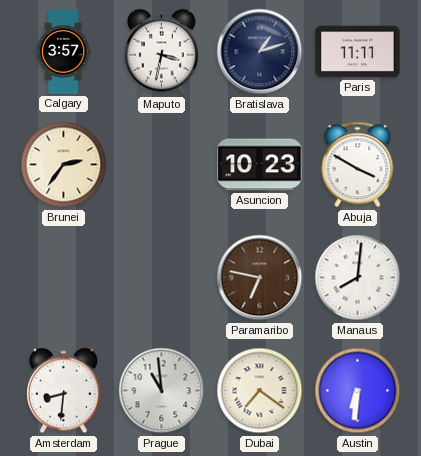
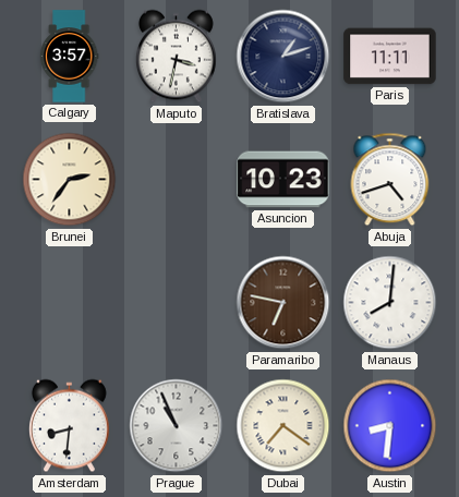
Abuja: 3:50 -> 4:42
Prague: 10:59 -> 10:56
Austin: 6:31 -> 8:31
